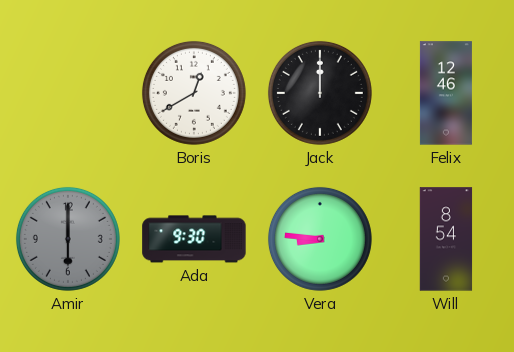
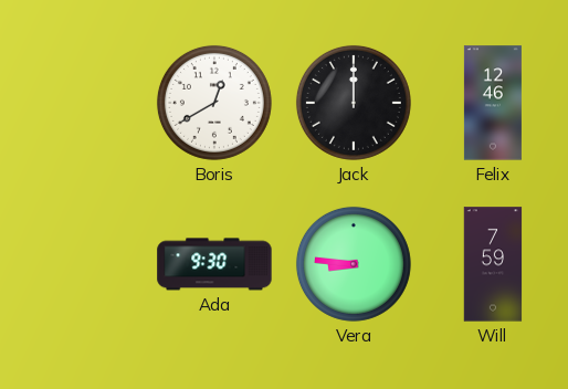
Amir: 6:00 -> none
Will: 8:54 -> 7:59
